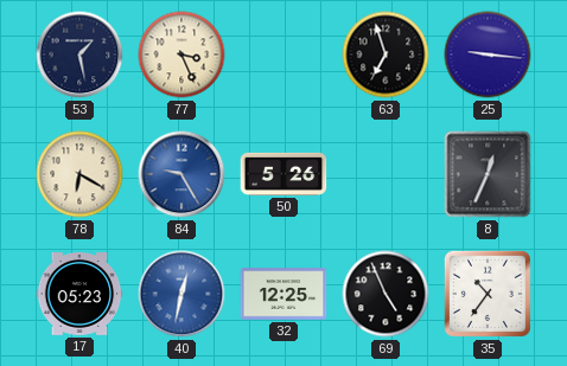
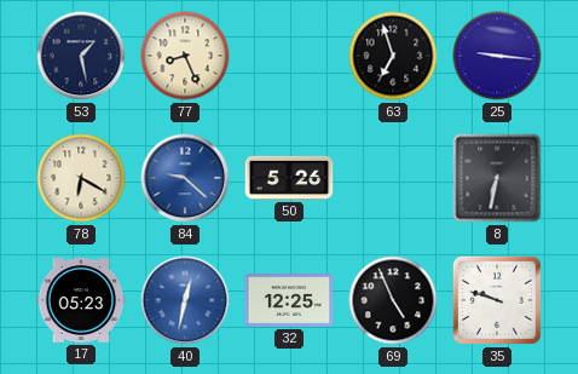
77: 3:26 -> 8:26
84: 9:25 -> 9:22
8: 12:34 -> 6:32
35: 10:36 -> 9:48
